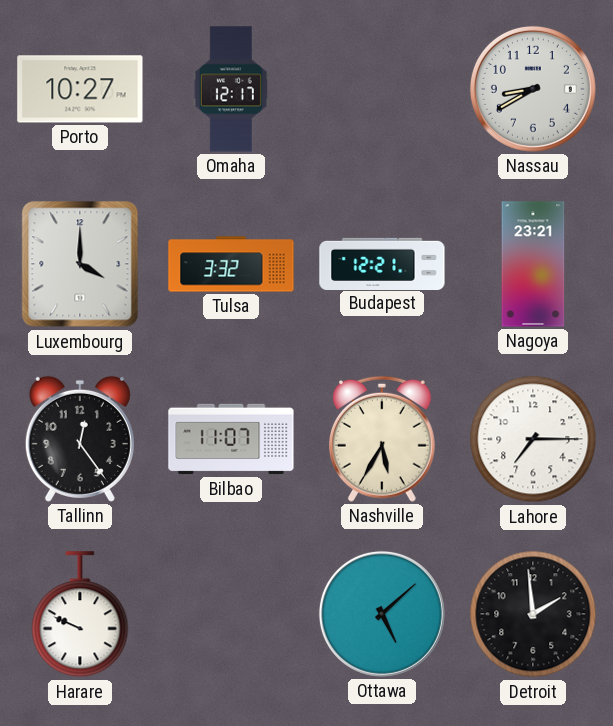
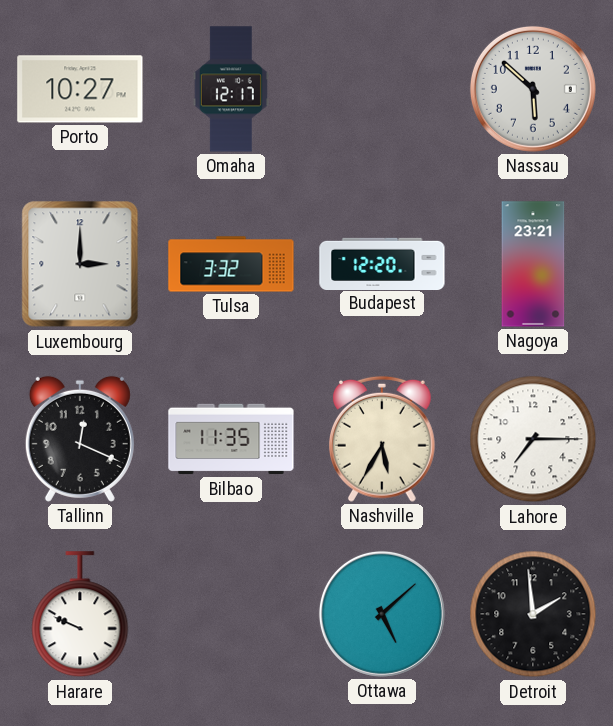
Nassau: 8:40 -> 5:52
Luxembourg: 4:00 -> 3:00
Budapest: 12:21 -> 12:20
Tallinn: 12:24 -> 12:19
Bilbao: 11:07 -> 11:35
